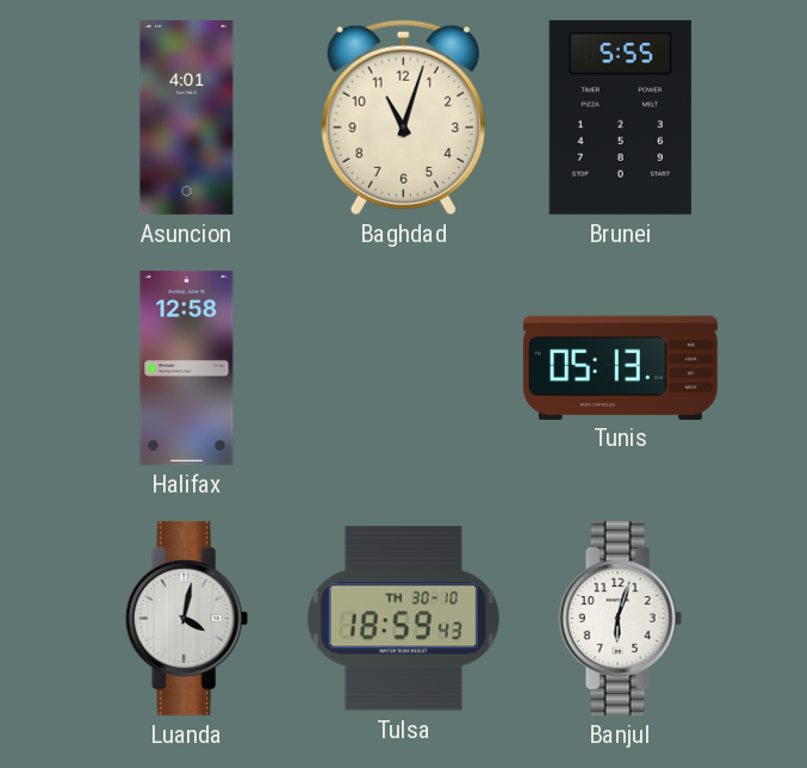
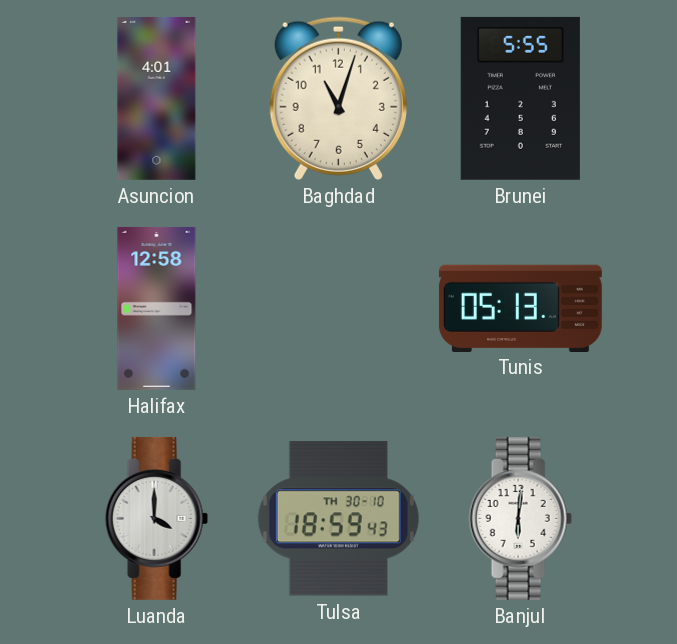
Luanda: 4:02 -> 4:00
Banjul: 6:03 -> 6:01
